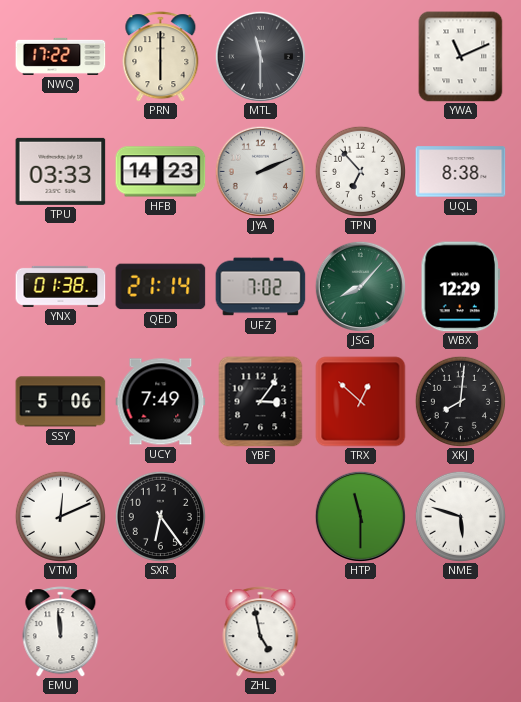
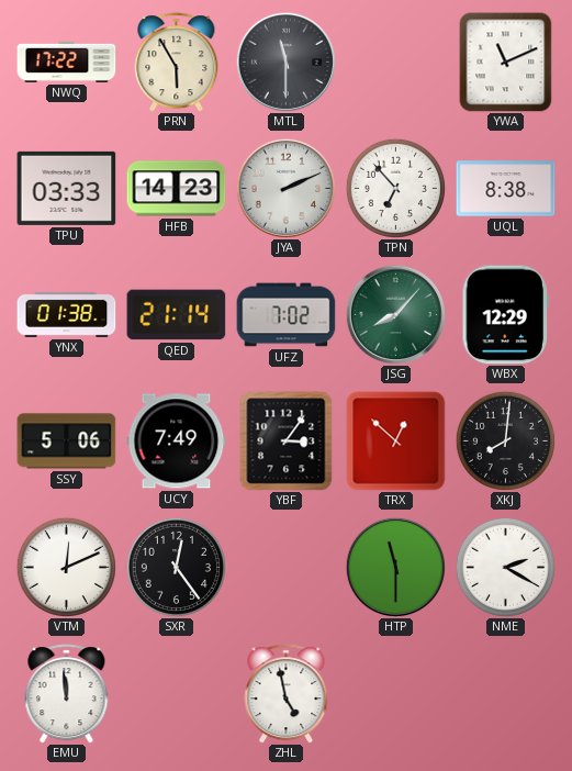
PRN: 6:00 -> 5:55
SXR: 6:24 -> 12:24
NME: 5:48 -> 2:20
